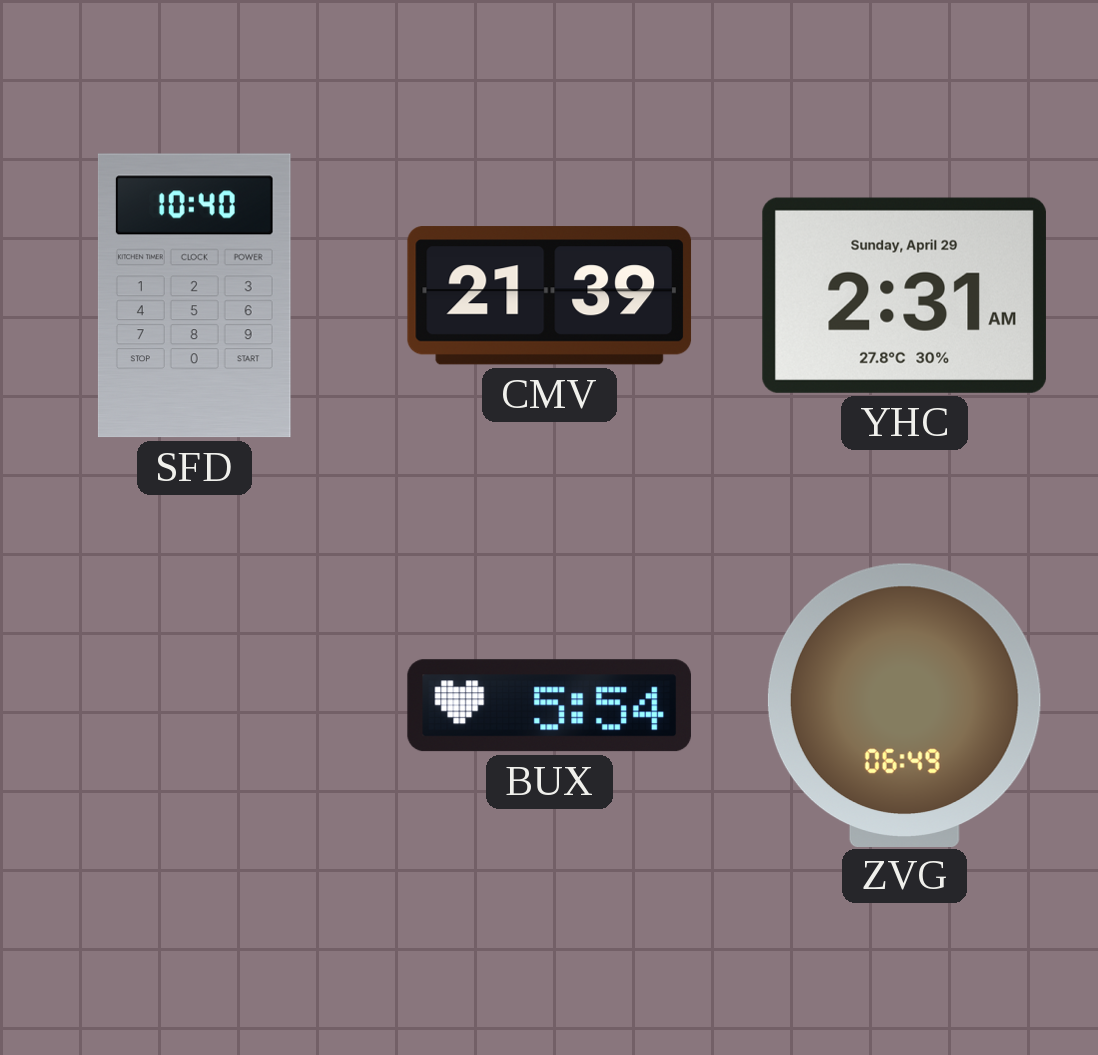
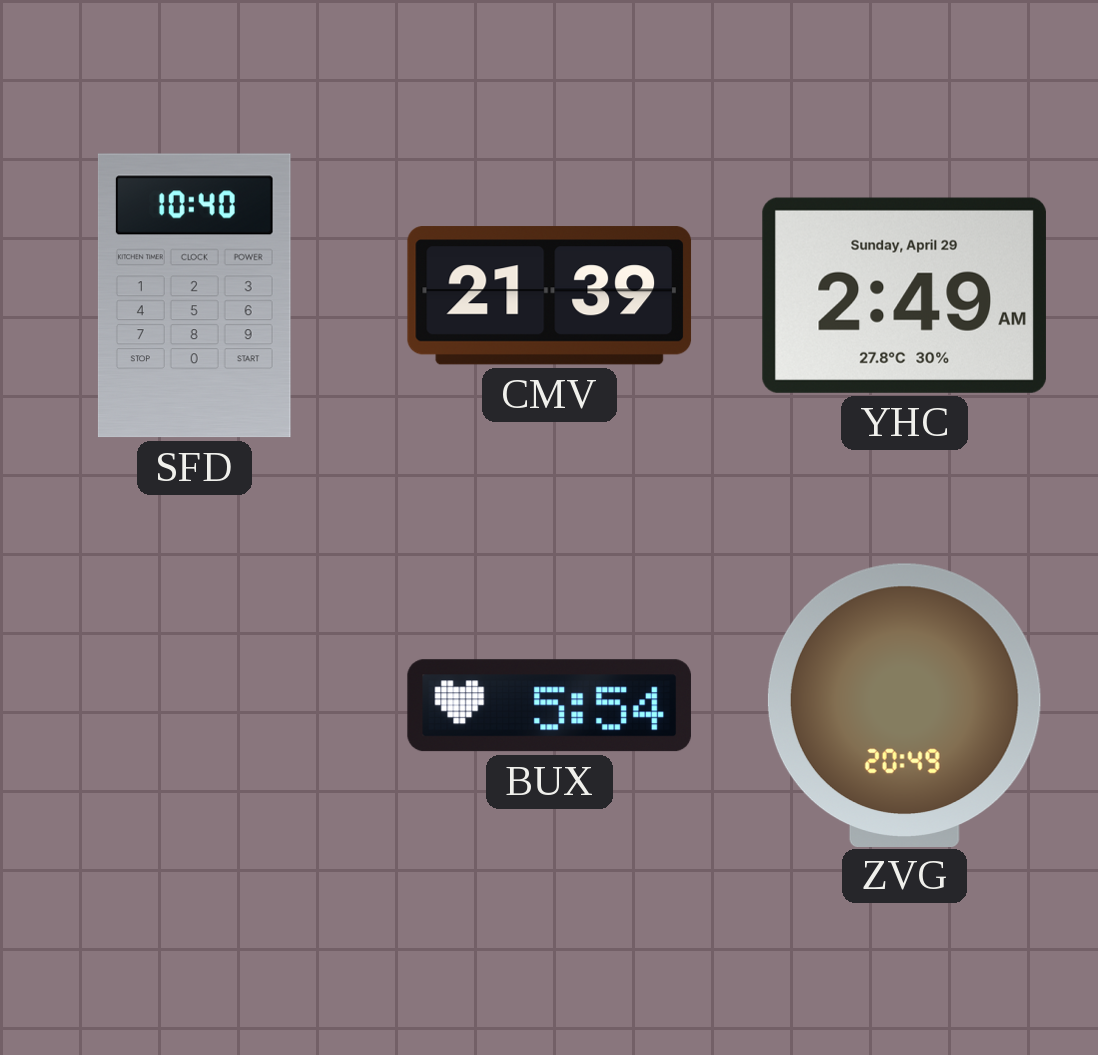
YHC: 2:31 -> 2:49
ZVG: 06:49 -> 20:49
